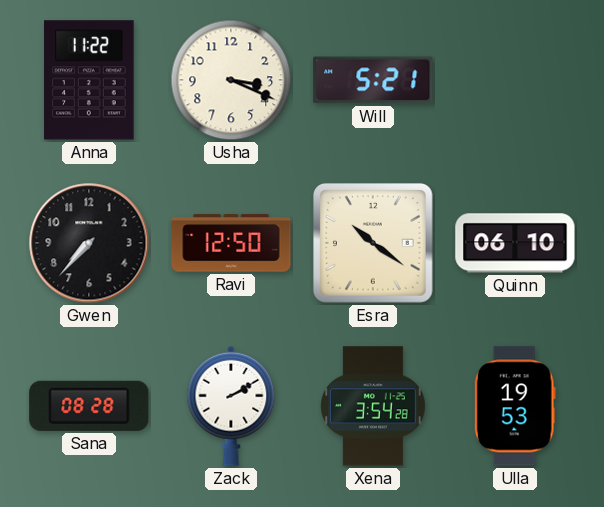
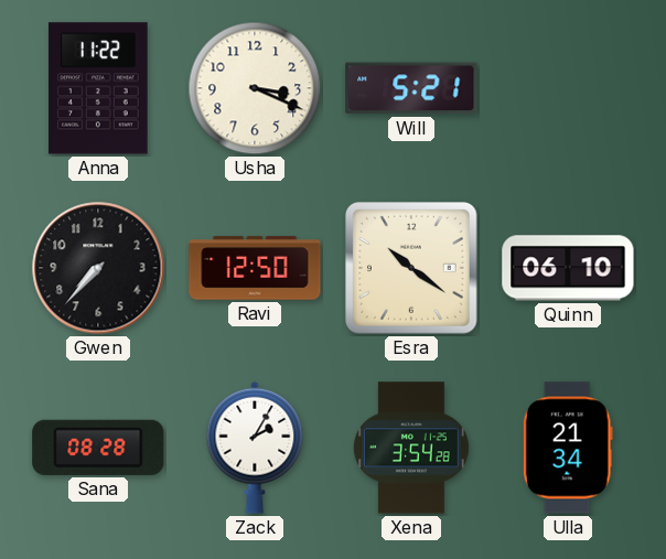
Zack: 2:10 -> 2:05
Ulla: 19:53 -> 21:34
